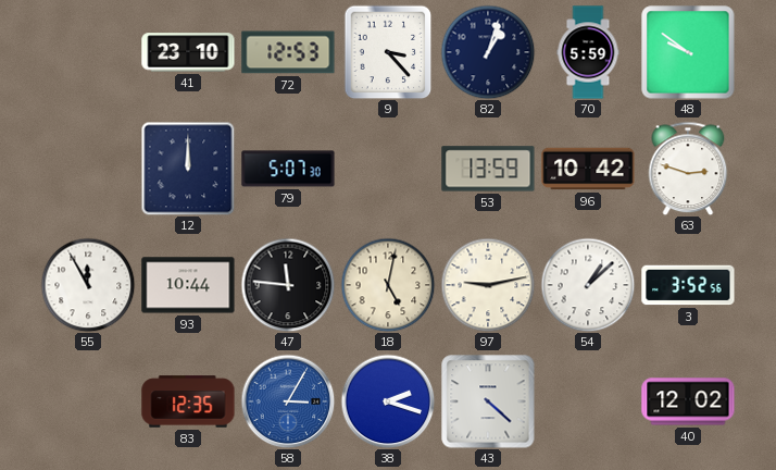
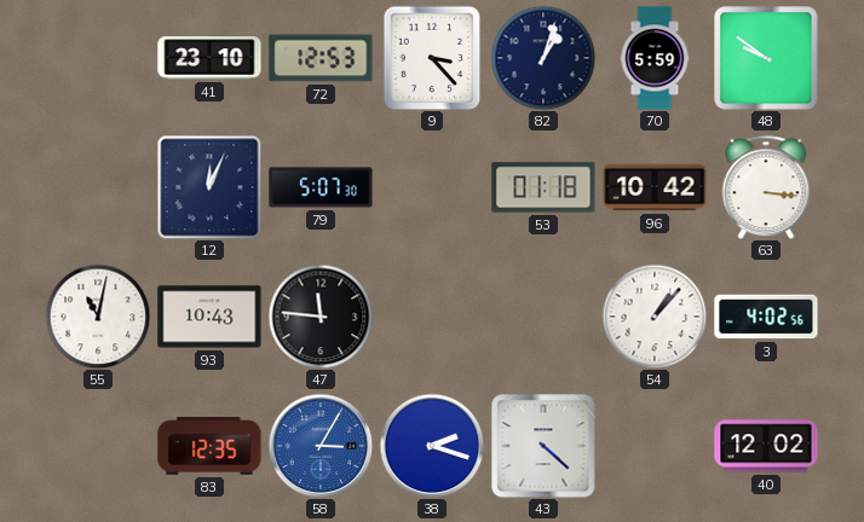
12: 12:00 -> 12:04
53: 13:59 -> 01:18
63: 2:48 -> 3:16
55: 11:55 -> 11:02
93: 10:44 -> 10:43
18: 5:02 -> none
97: 9:13 -> none
54: 1:08 -> 1:07
3: 3:52 -> 4:02
